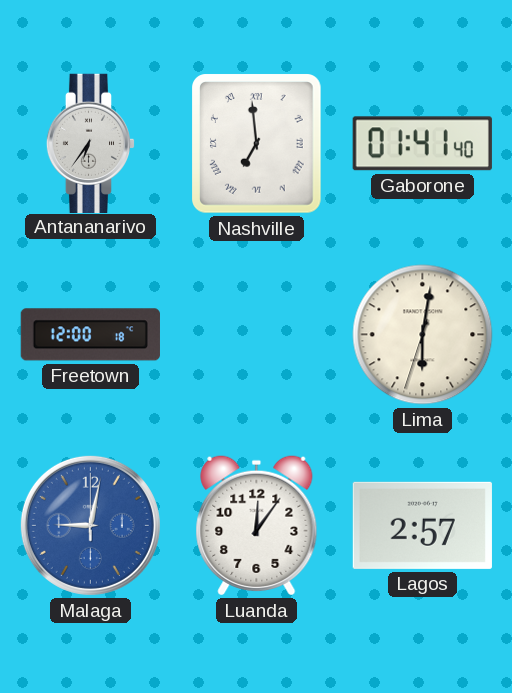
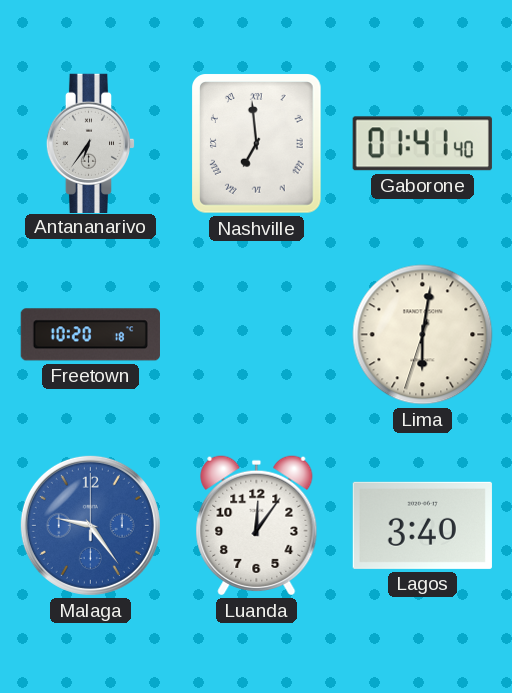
Freetown: 12:00 -> 10:20
Malaga: 9:02 -> 9:24
Lagos: 2:57 -> 3:40
